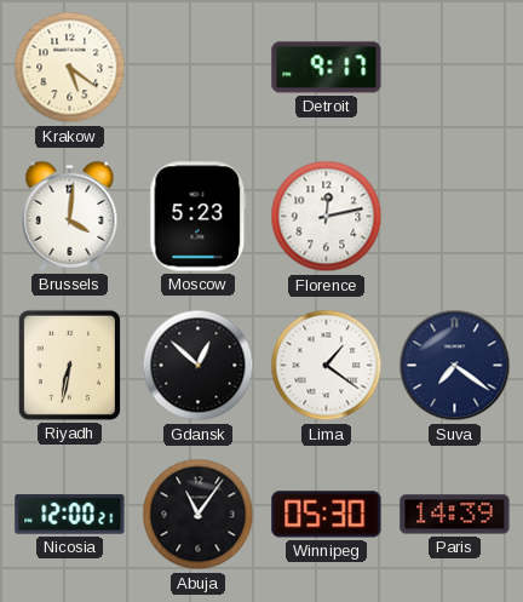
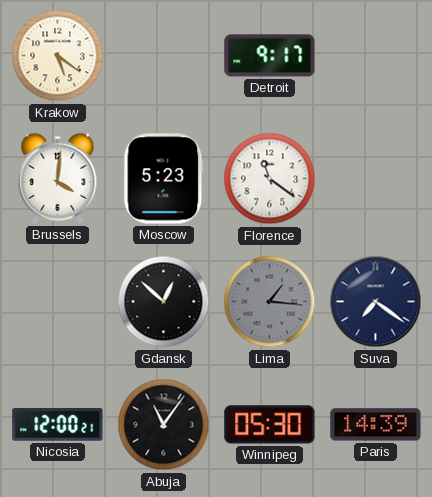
Florence: 12:13 -> 11:21
Riyadh: 6:32 -> none
Lima: 1:21 -> 1:16
Lima dial: white -> grey
